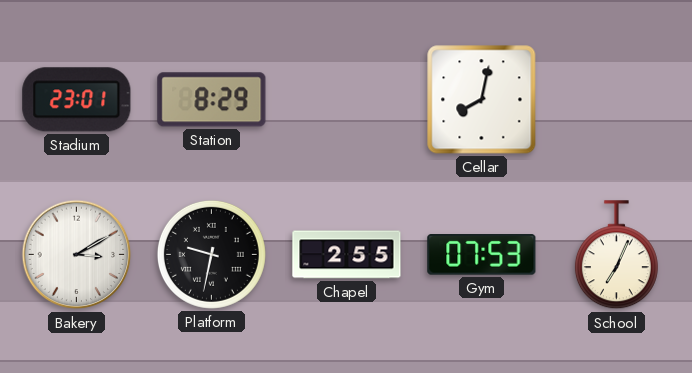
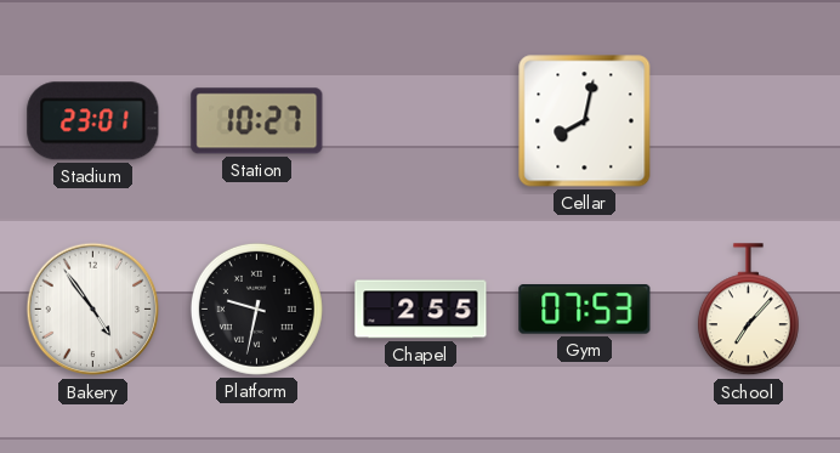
Station: 8:29 -> 10:27
Bakery: 3:10 -> 4:54
School: 7:04 -> 7:07
